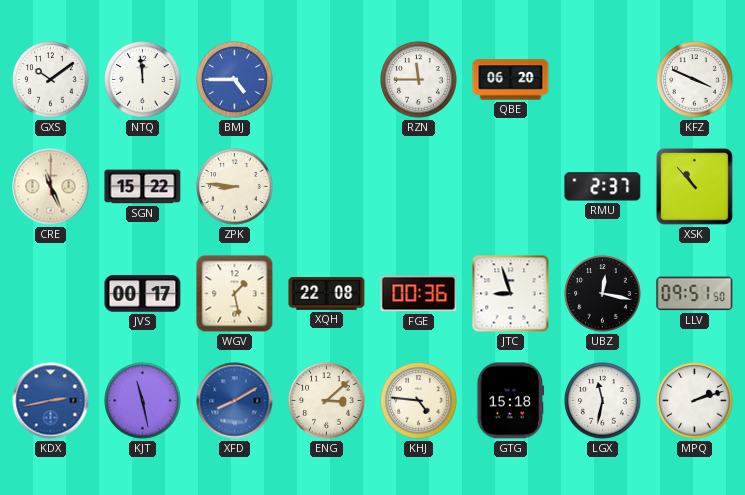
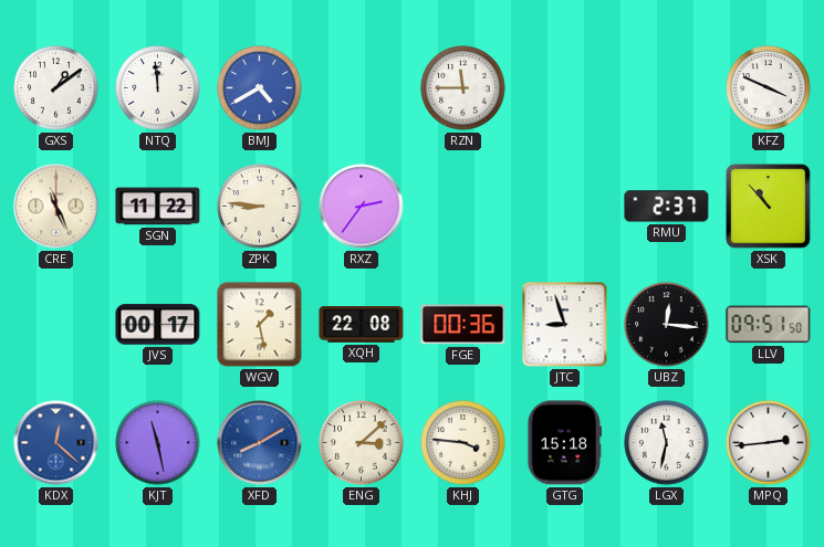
GXS: 10:09 -> 1:09
BMJ: 4:45 -> 4:40
QBE: 06:20 -> none
SGN: 15:22 -> 11:22
RXZ: none -> 2:36
UBZ: 12:17 -> 12:16
KDX: 2:43 -> 12:22
KHJ: 4:46 -> 3:46
MPQ: 2:12 -> 2:44
